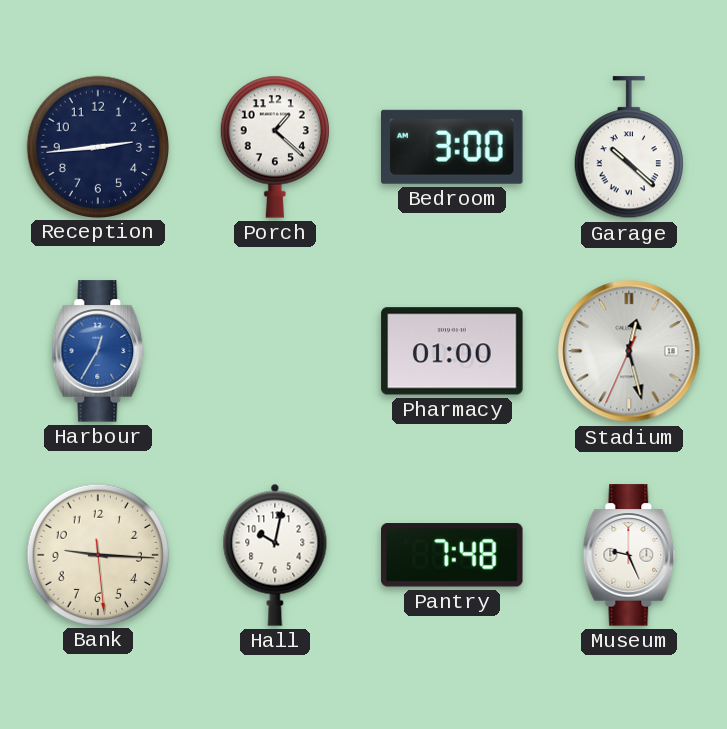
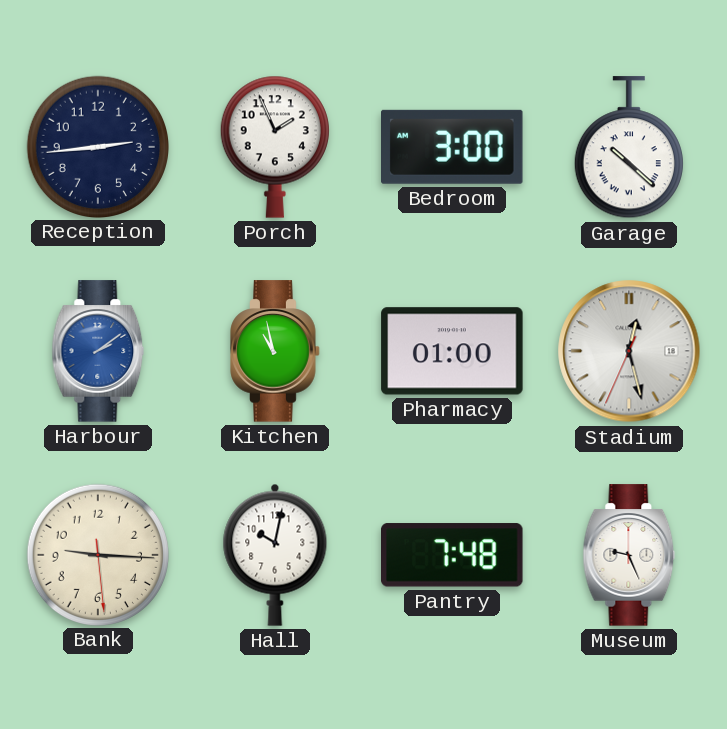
Porch: 1:22 -> 1:56
Harbour: 12:35 -> 2:09
Kitchen: none -> 10:58
